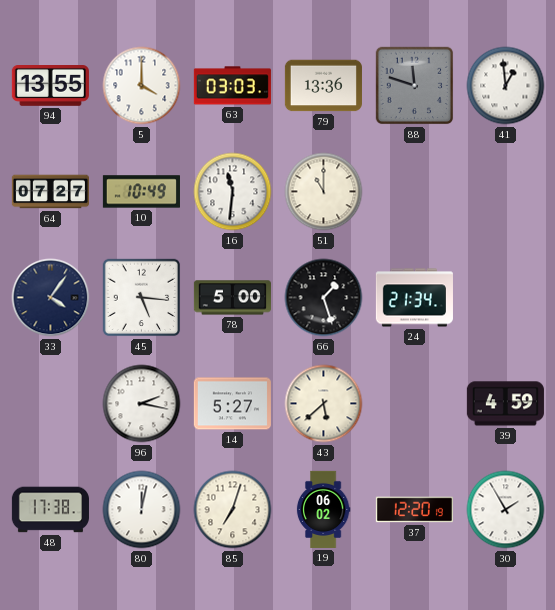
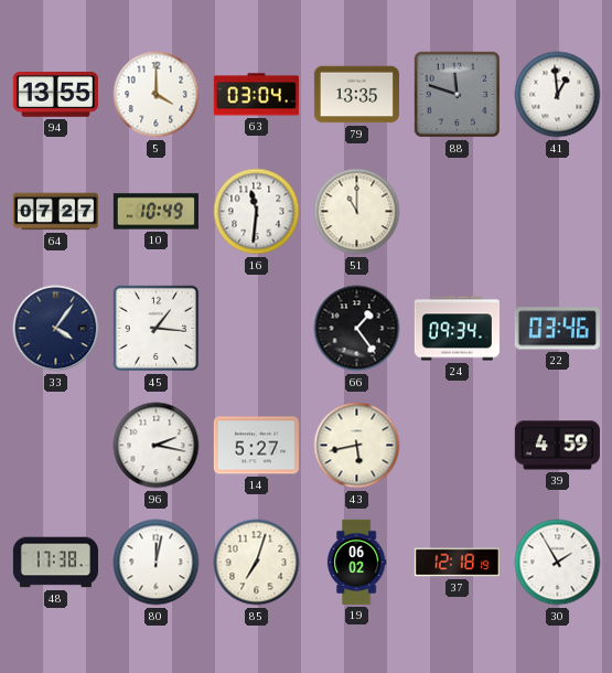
63: 03:03 -> 03:04
79: 13:36 -> 13:35
45: 5:16 -> 1:16
78: 5:00 -> none
66: 1:27 -> 1:24
24: 21:34 -> 09:34
22: none -> 03:46
43: 5:38 -> 5:43
37: 12:20 -> 12:18
